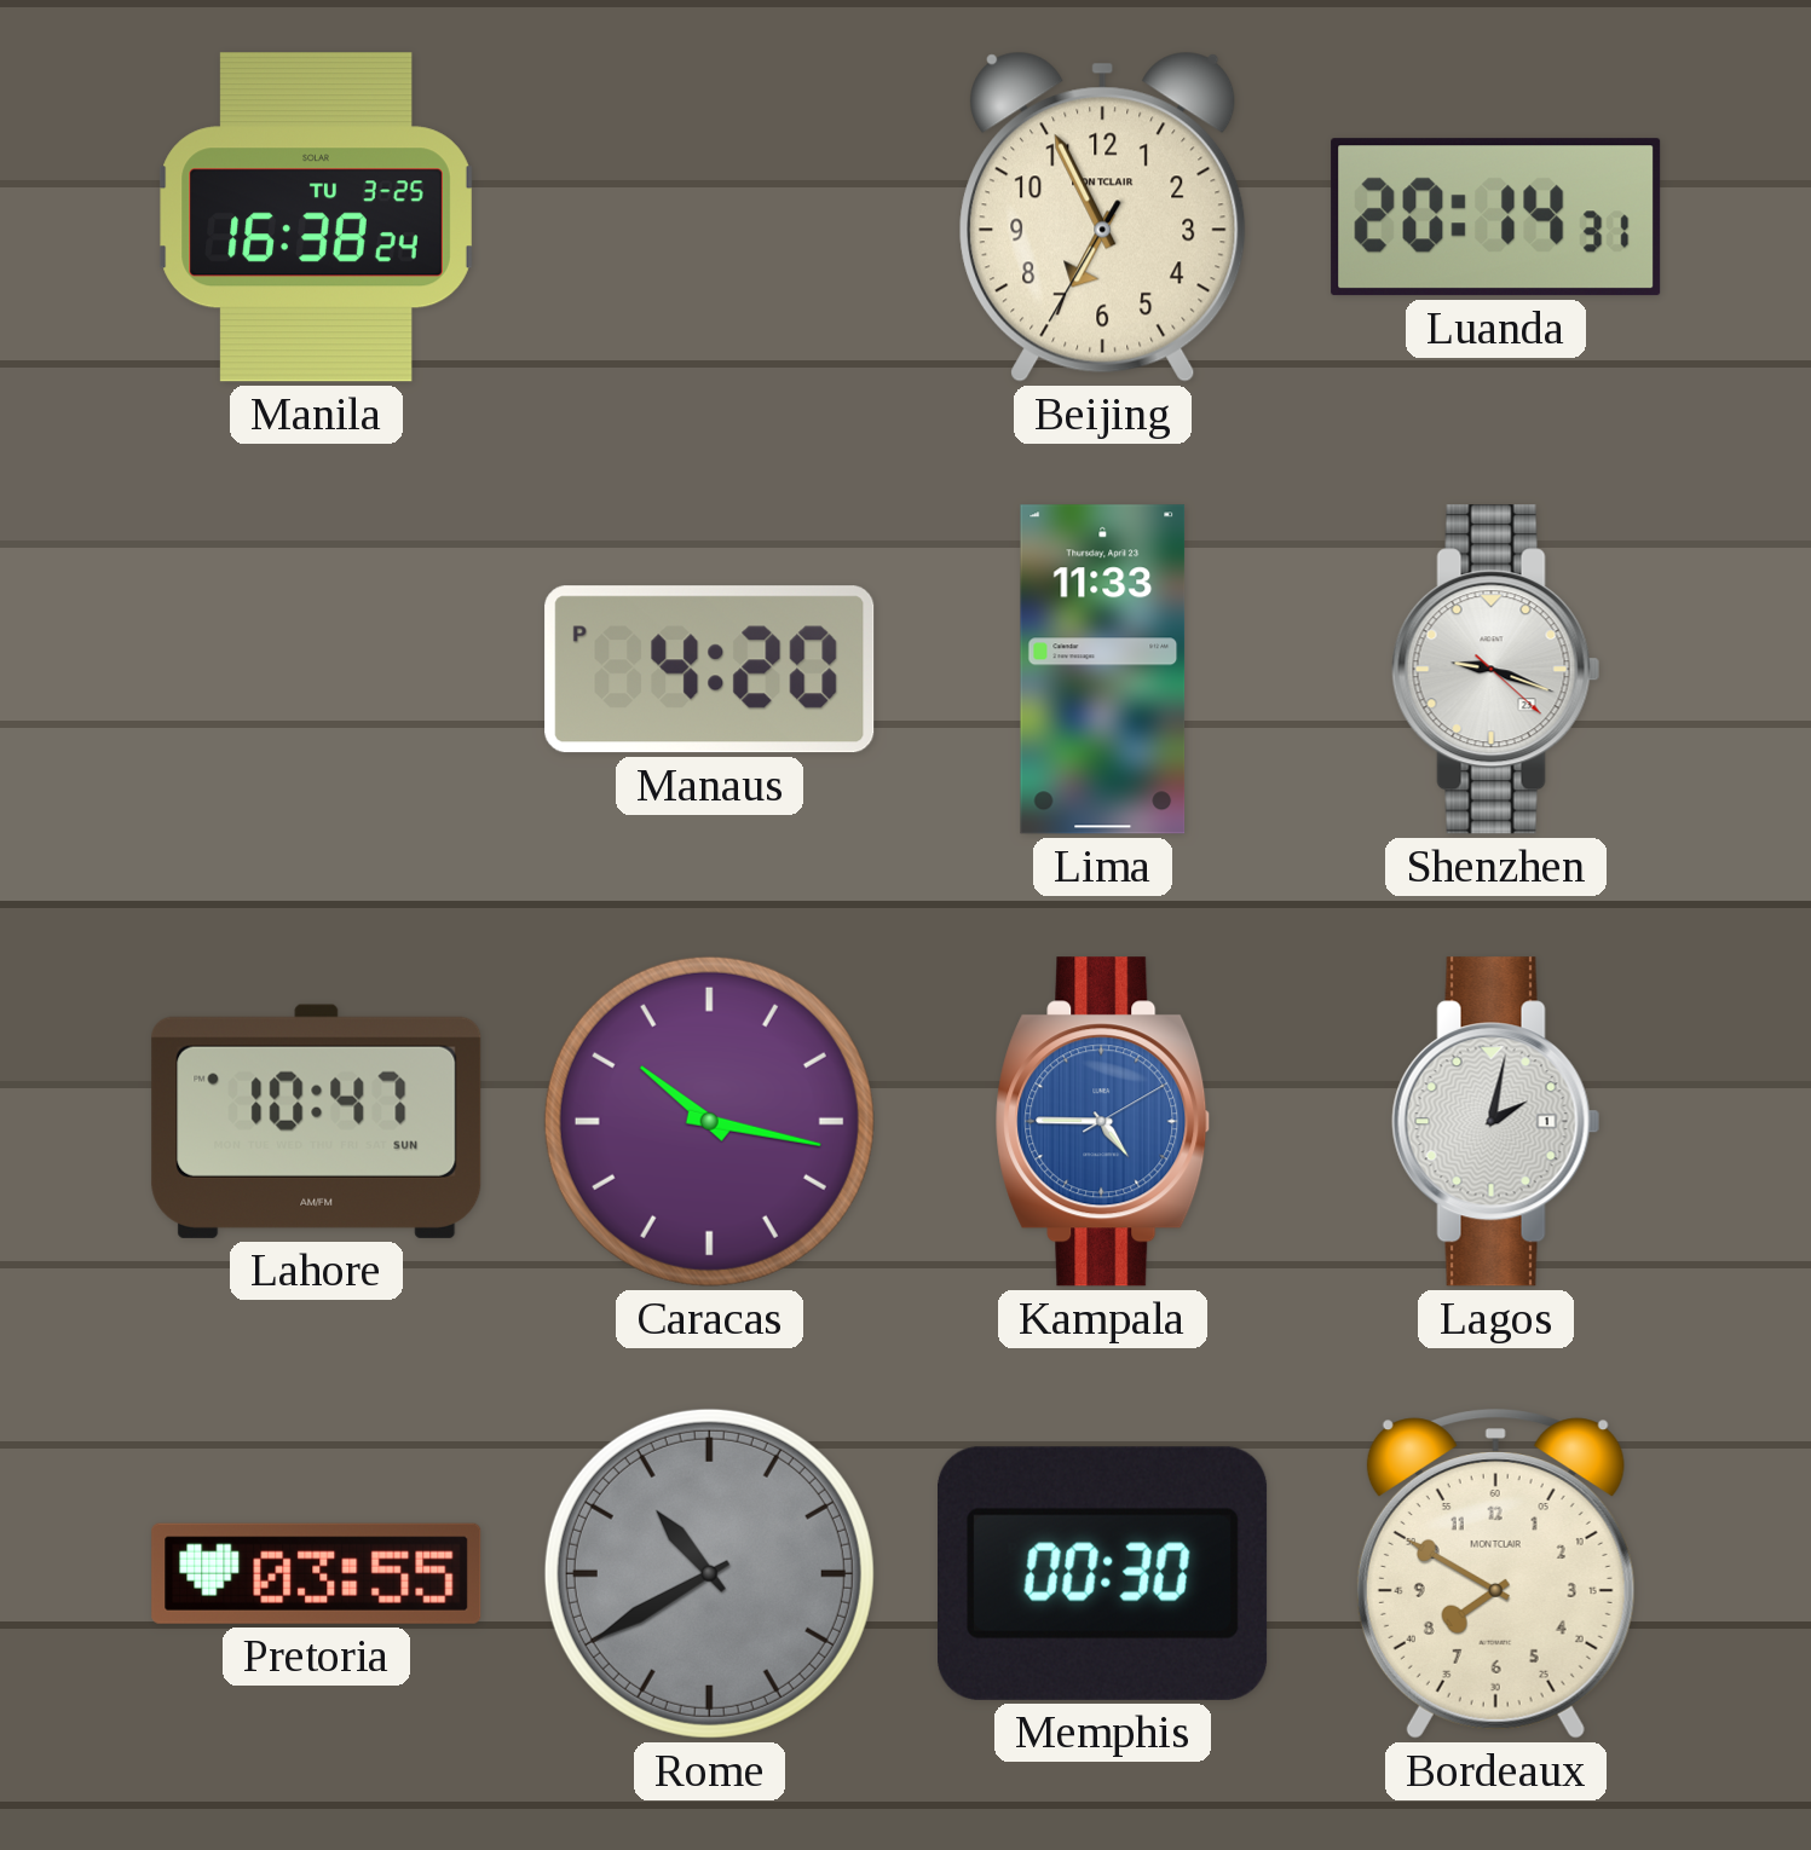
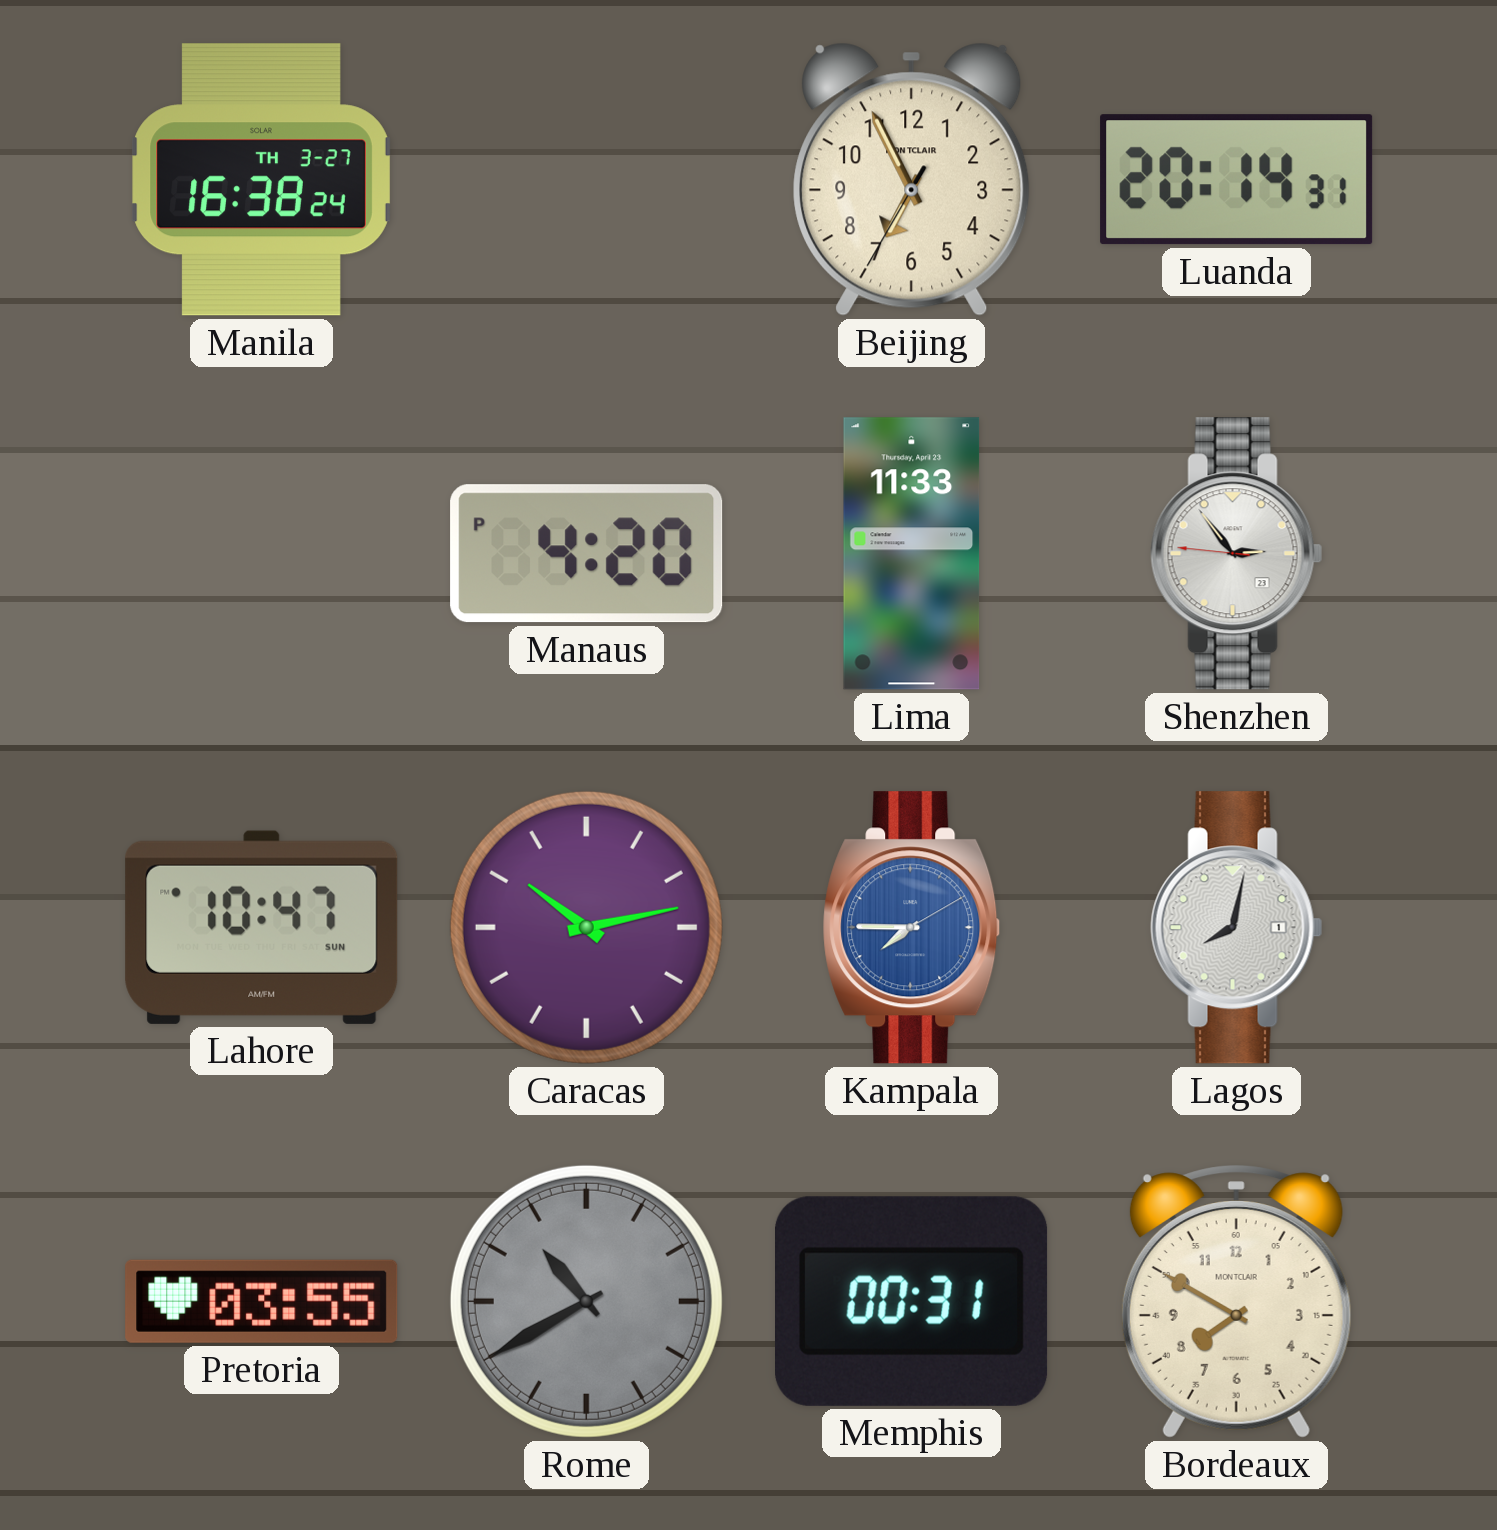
Manila date: TU 3-25 -> TH 3-27
Shenzhen: 9:18 -> 2:53
Caracas: 10:17 -> 10:13
Kampala: 4:45 -> 7:45
Lagos: 2:02 -> 8:02
Memphis: 00:30 -> 00:31
